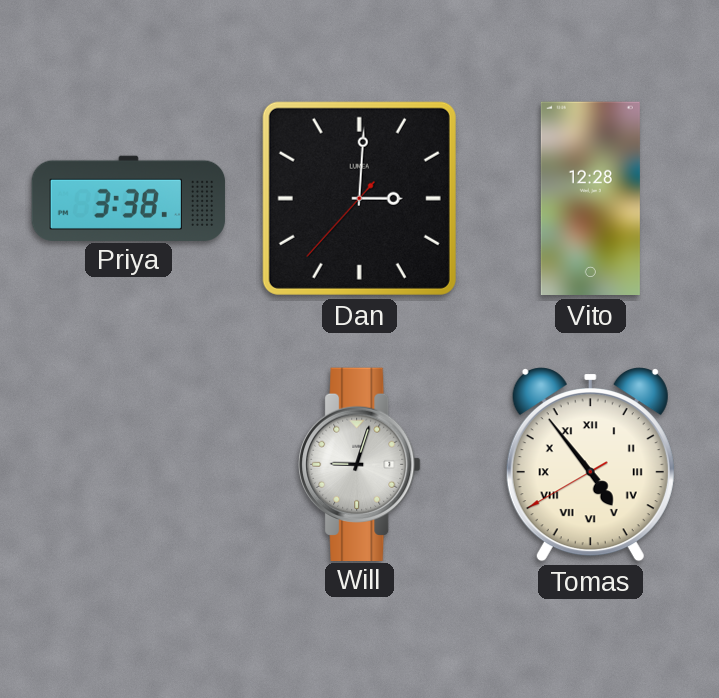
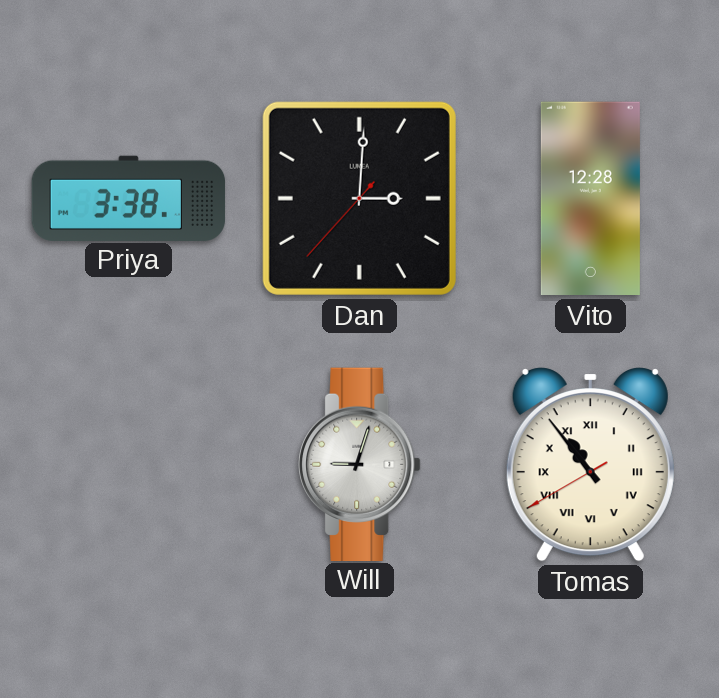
Tomas: 4:53 -> 10:53
